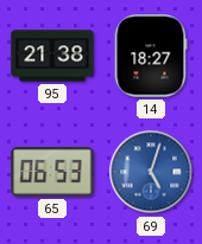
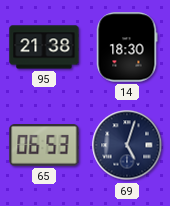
14: 18:27 -> 18:30
69 dial: blue -> navy
